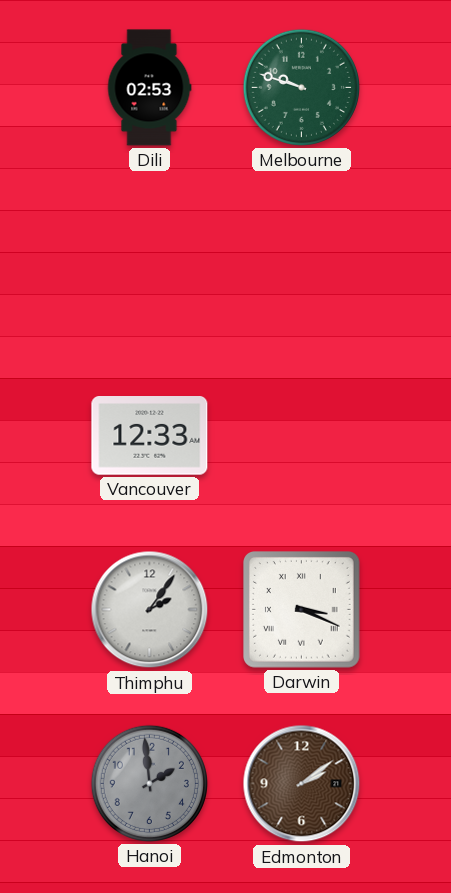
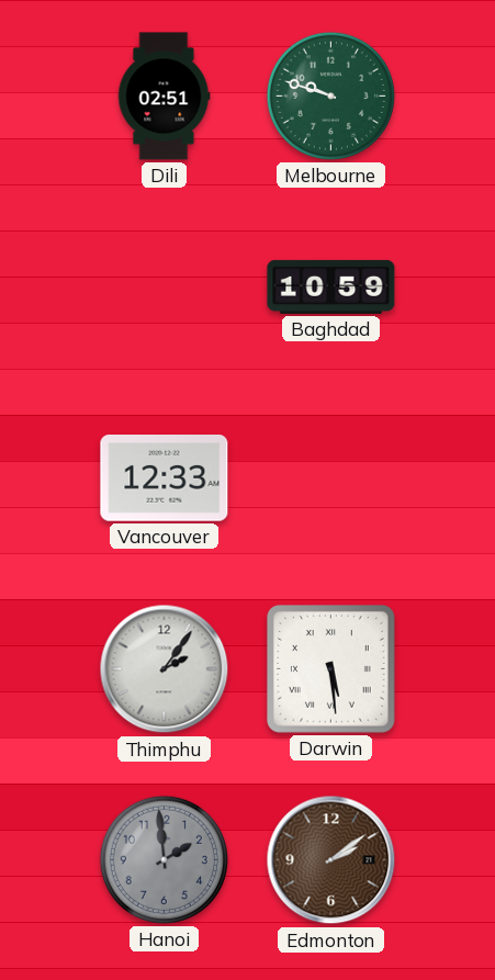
Dili: 02:53 -> 02:51
Baghdad: none -> 10:59
Darwin: 3:19 -> 5:29
